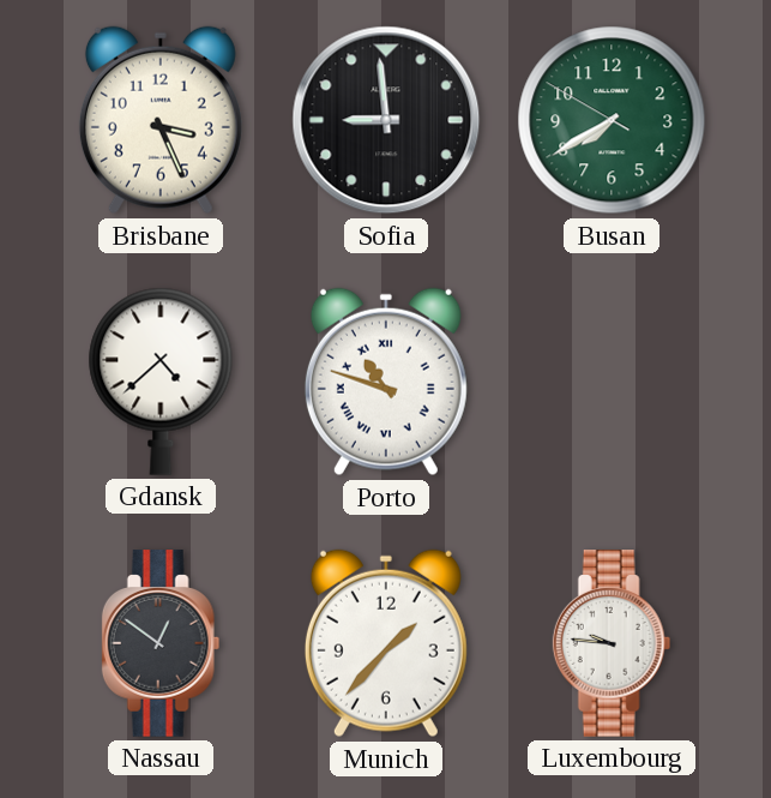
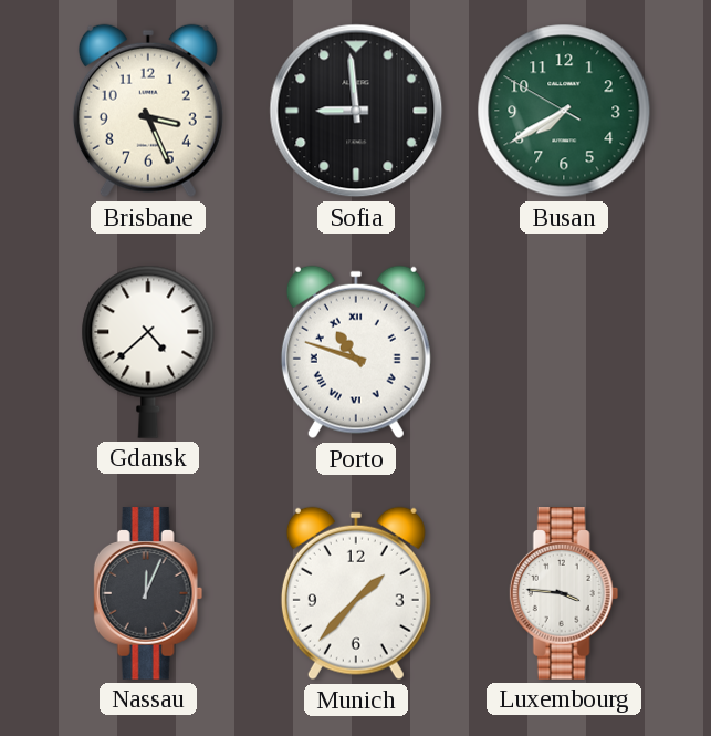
Nassau: 12:51 -> 12:04
Luxembourg: 9:46 -> 3:46
